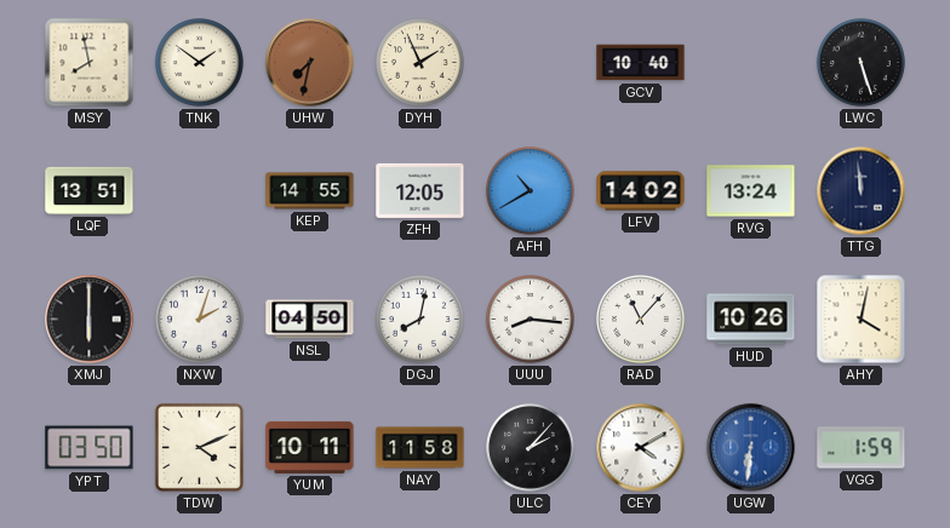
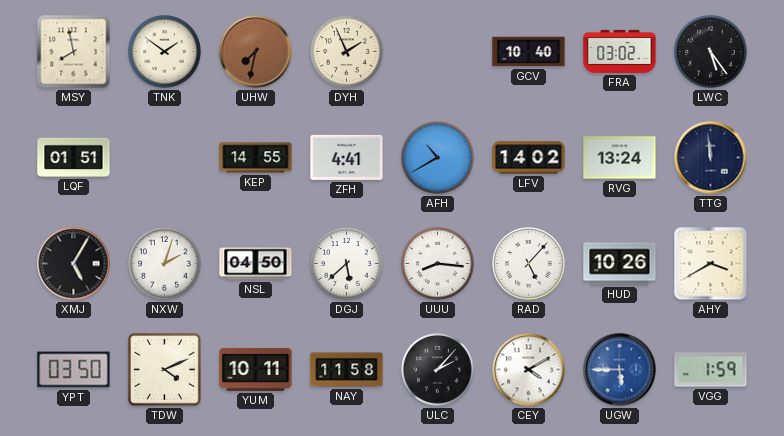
FRA: none -> 03:02
LWC: 5:27 -> 5:24
LQF: 13:51 -> 01:51
ZFH: 12:05 -> 4:41
XMJ: 6:00 -> 5:05
DGJ: 8:02 -> 5:38
RAD: 11:07 -> 5:07
AHY: 4:02 -> 3:40
UGW: 6:31 -> 5:45
